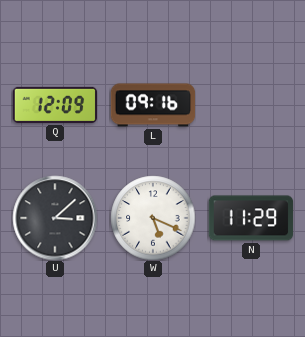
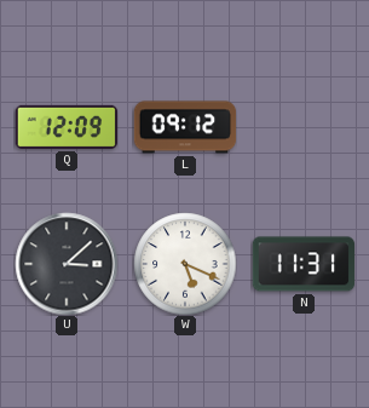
L: 09:16 -> 09:12
N: 11:29 -> 11:31
